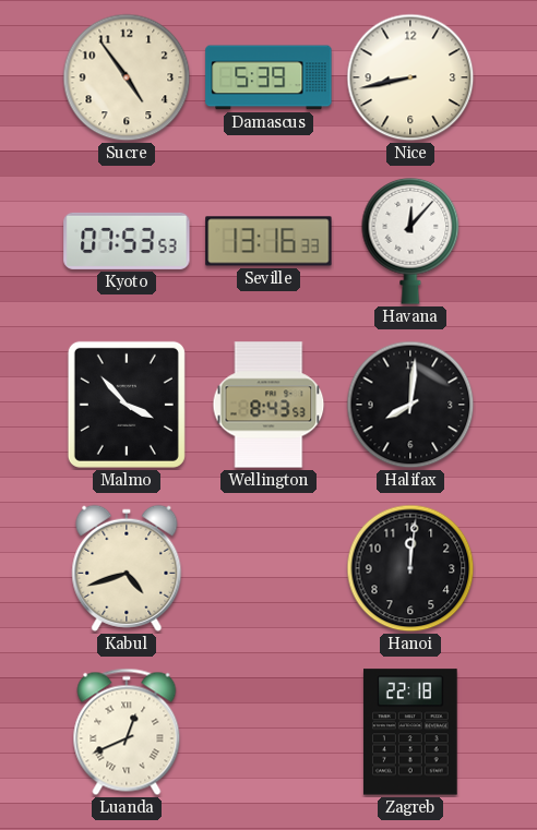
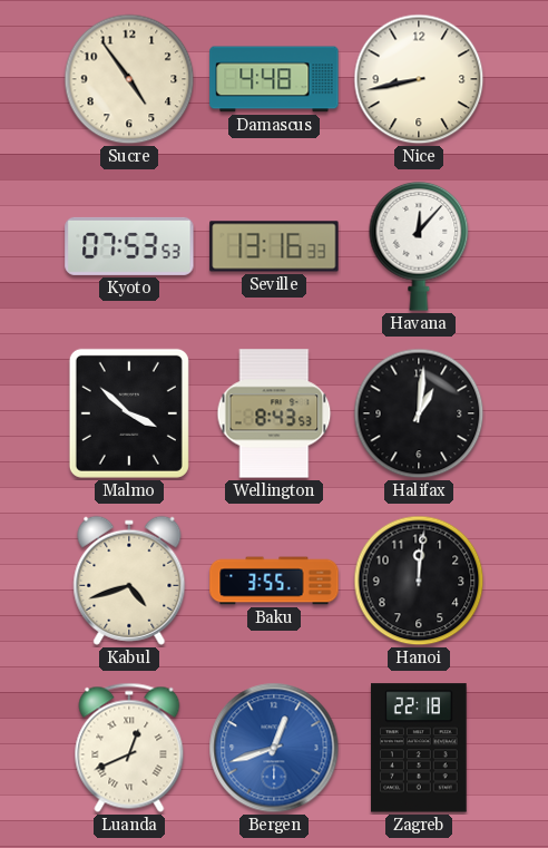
Damascus: 5:39 -> 4:48
Malmo: 3:53 -> 3:52
Halifax: 8:01 -> 1:01
Baku: none -> 3:55
Bergen: none -> 12:42
